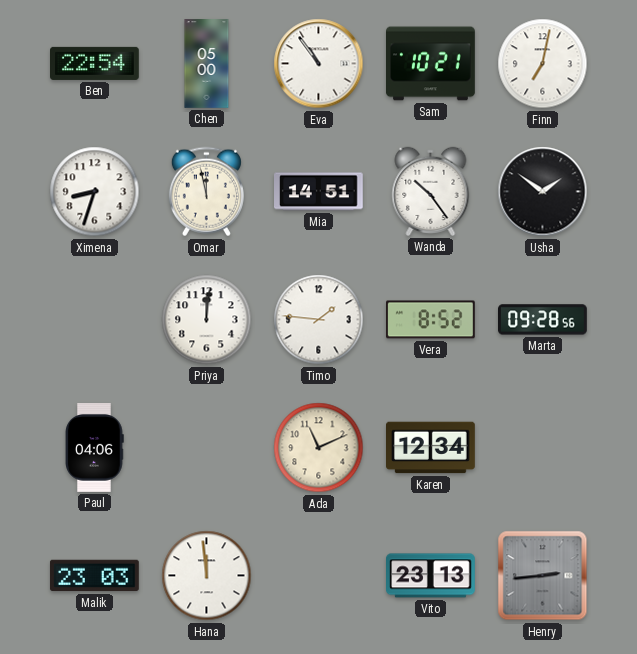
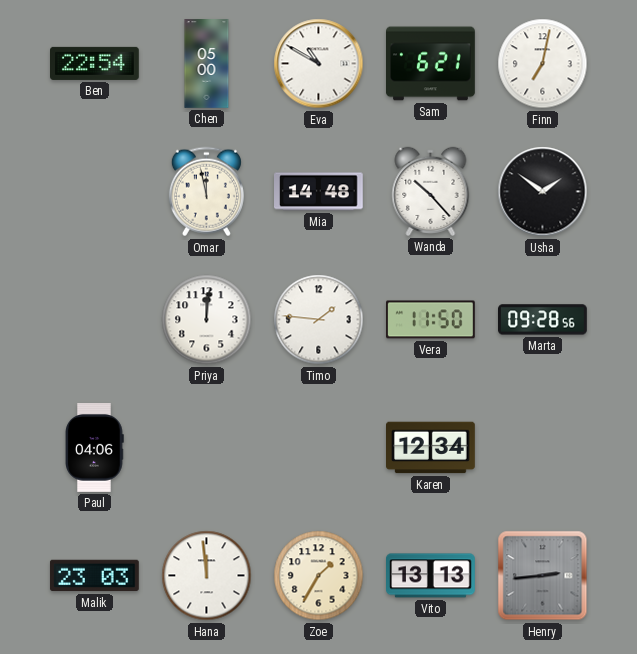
Eva: 10:54 -> 10:50
Sam: 10:21 -> 6:21
Ximena: 8:33 -> none
Mia: 14:51 -> 14:48
Wanda: 10:24 -> 10:23
Vera: 8:52 -> 11:50
Ada: 11:11 -> none
Zoe: none -> 1:35
Vito: 23:13 -> 13:13
